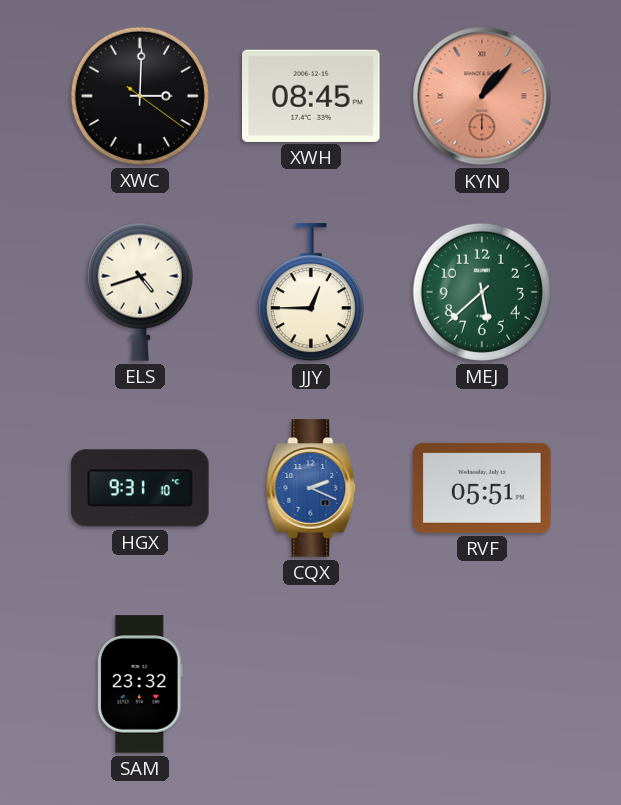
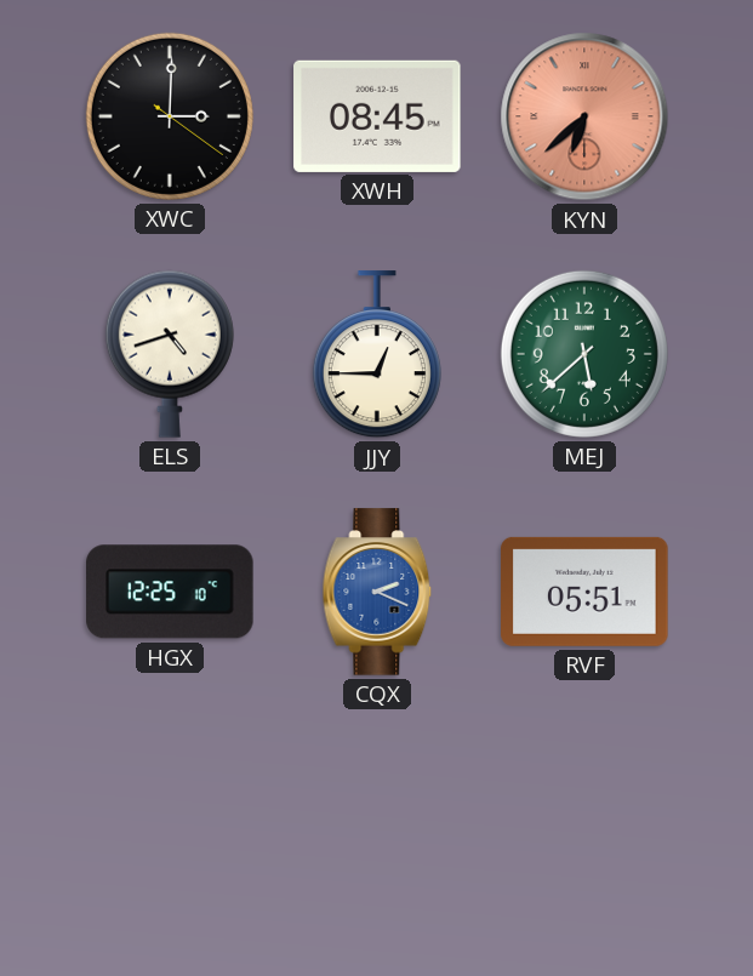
KYN: 1:07 -> 6:38
HGX: 9:31 -> 12:25
SAM: 23:32 -> none
